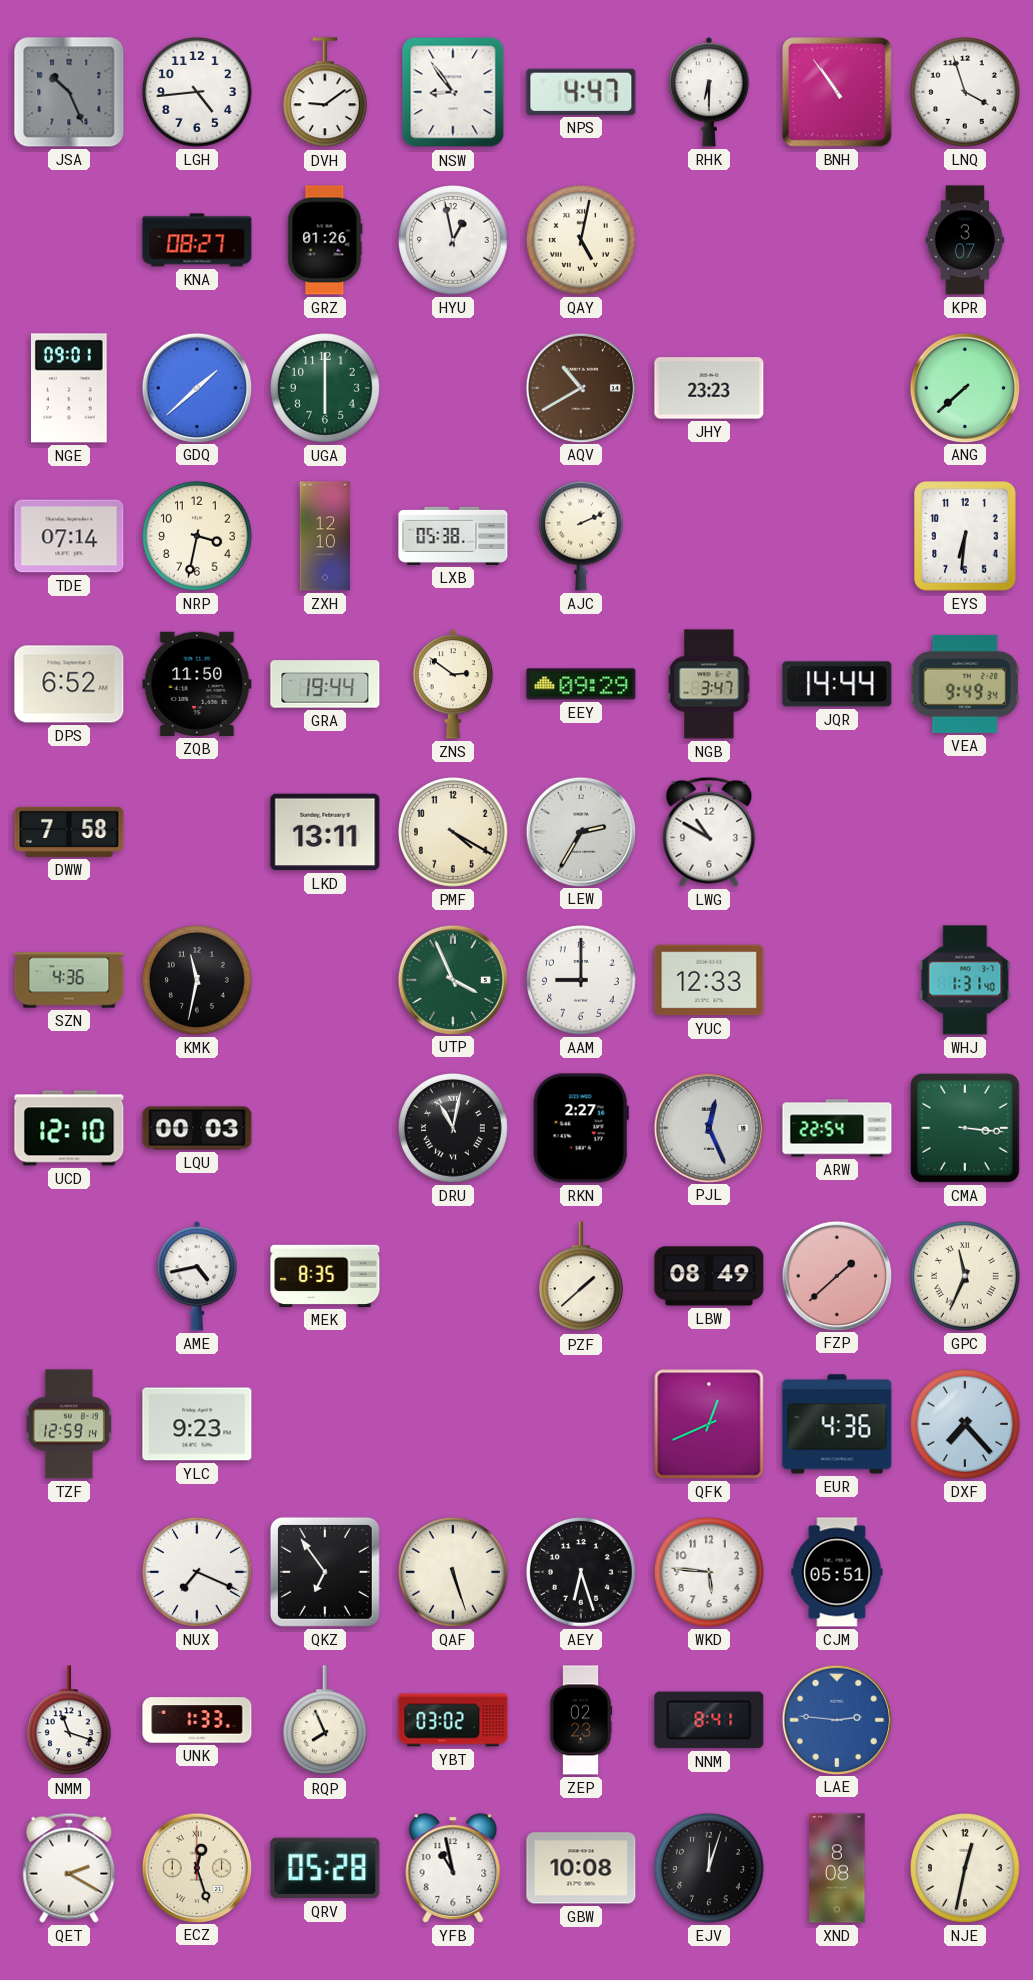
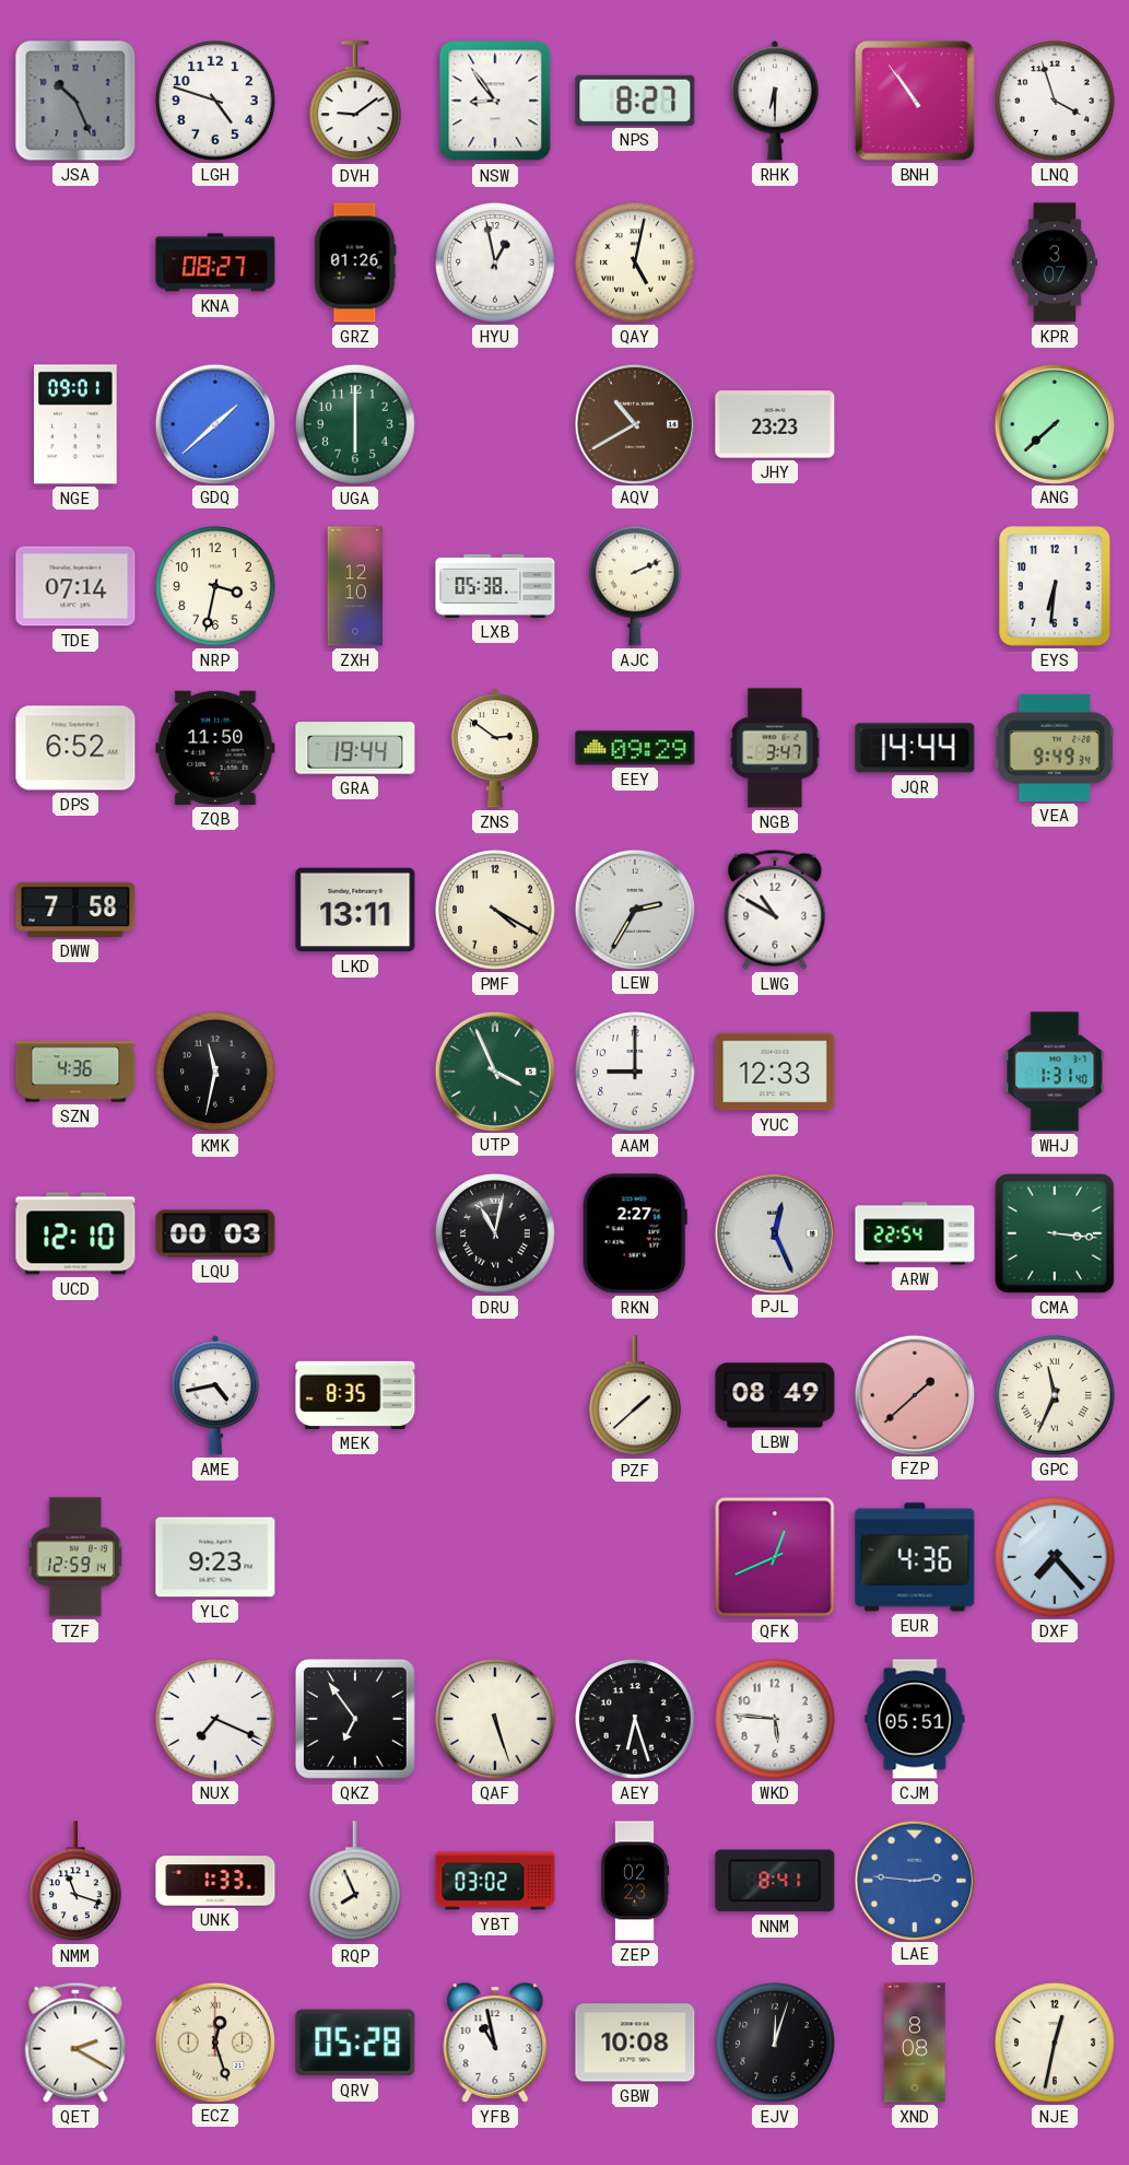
LGH: 4:44 -> 4:48
NPS: 4:47 -> 8:27
